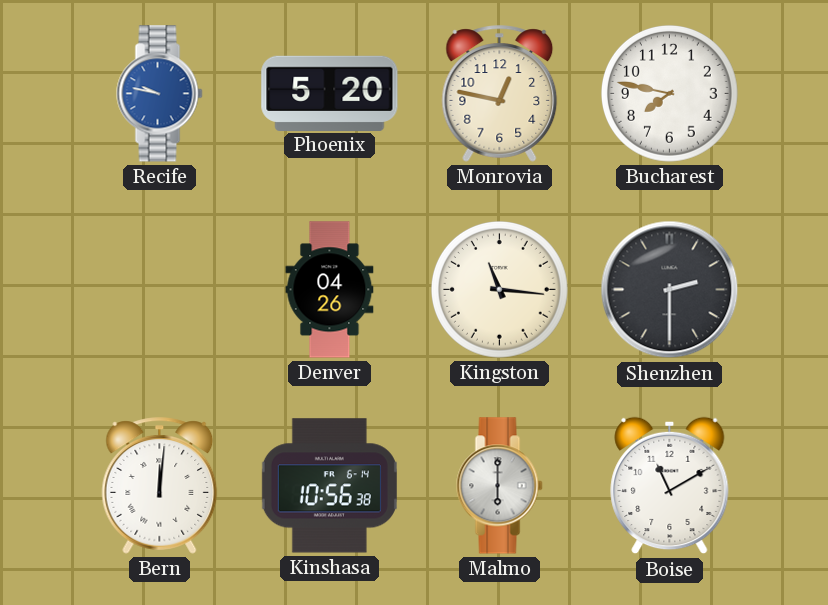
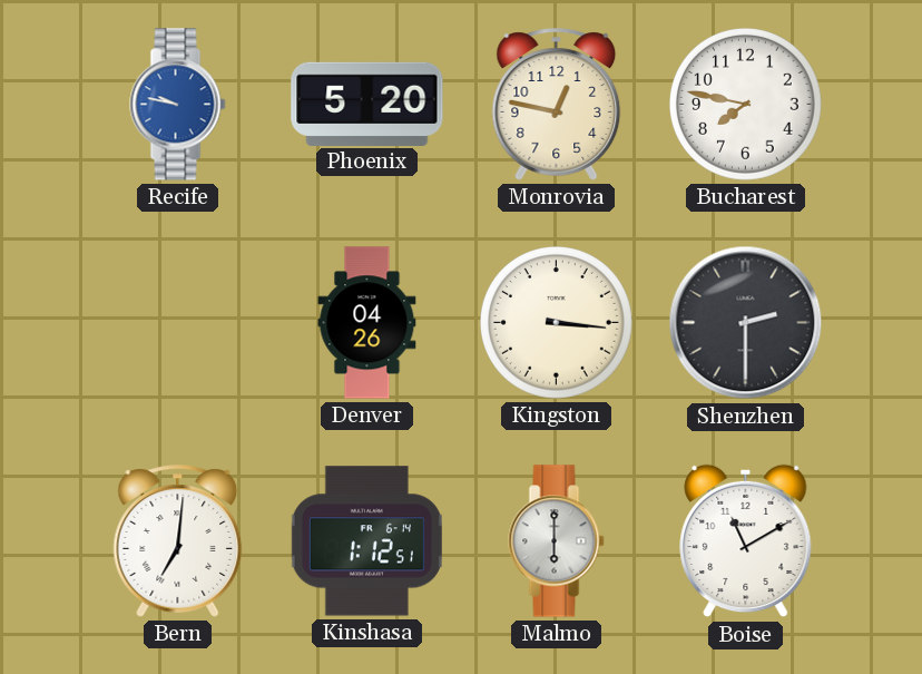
Kingston: 11:16 -> 3:16
Bern: 12:01 -> 7:01
Kinshasa: 10:56 -> 1:12
